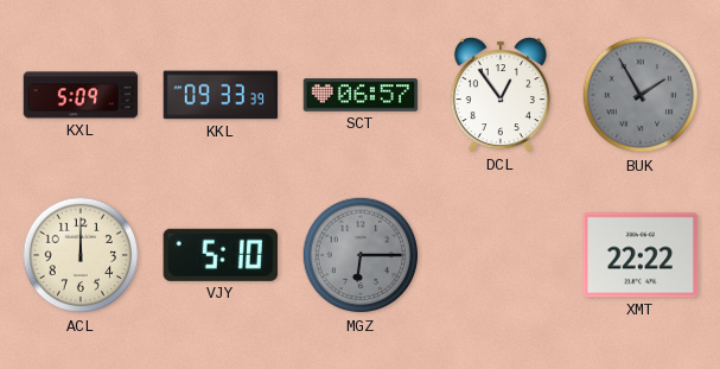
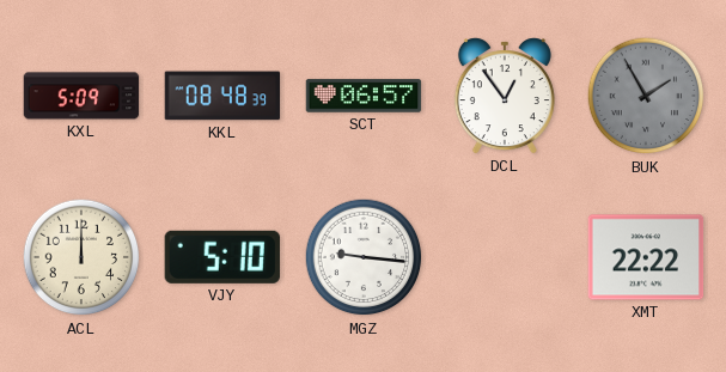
KKL: 09:33 -> 08:48
MGZ: 6:15 -> 9:16
MGZ dial: grey -> white
